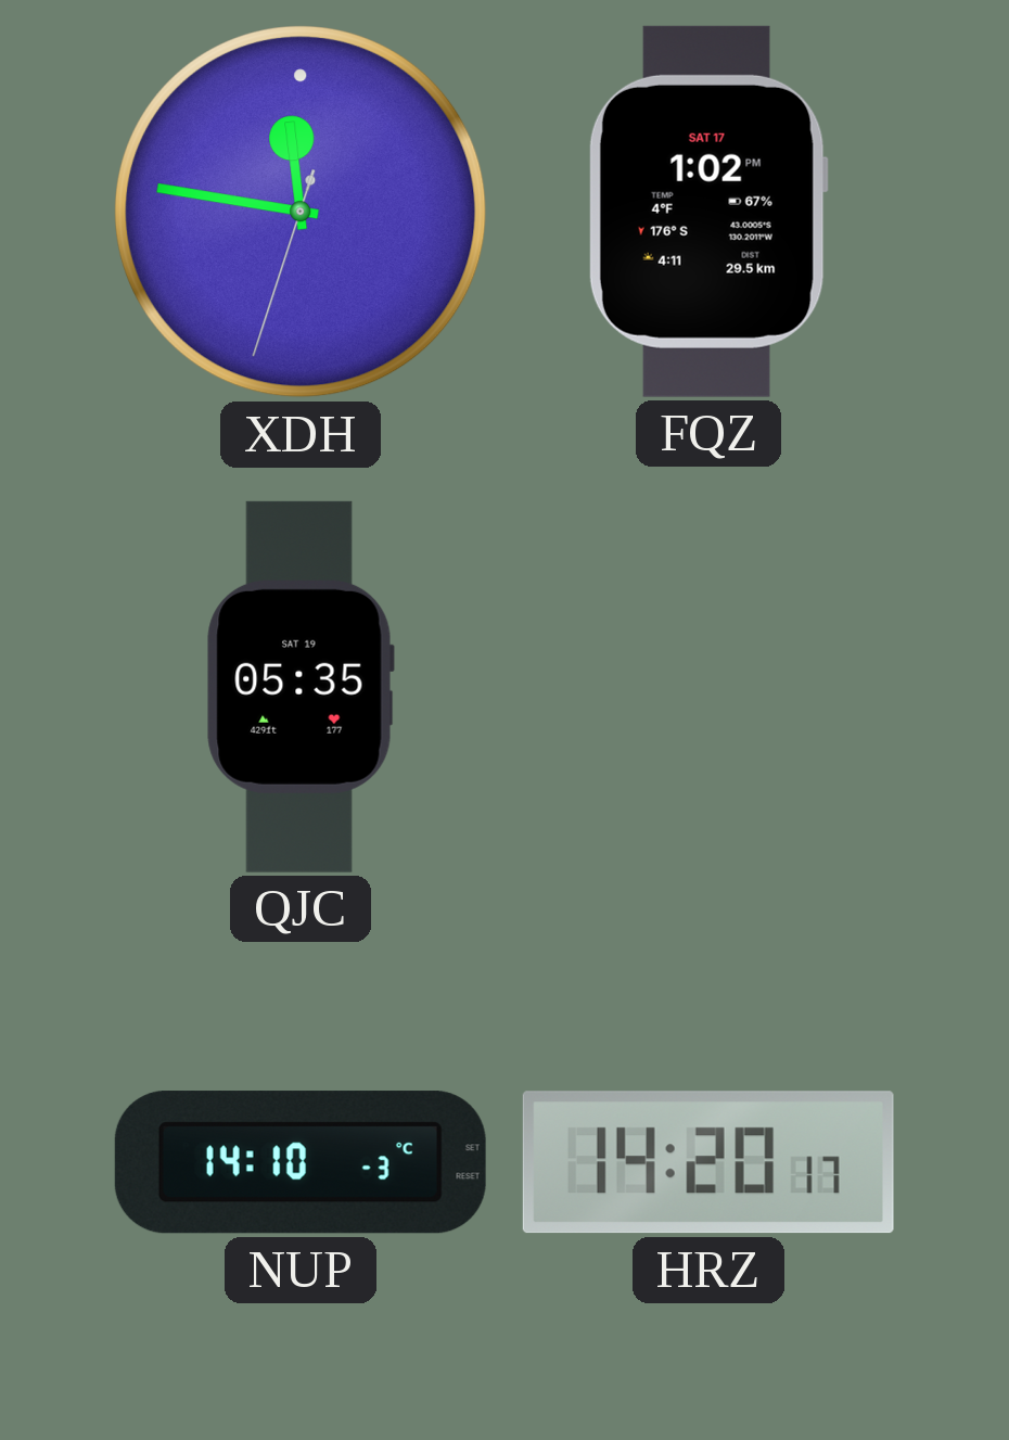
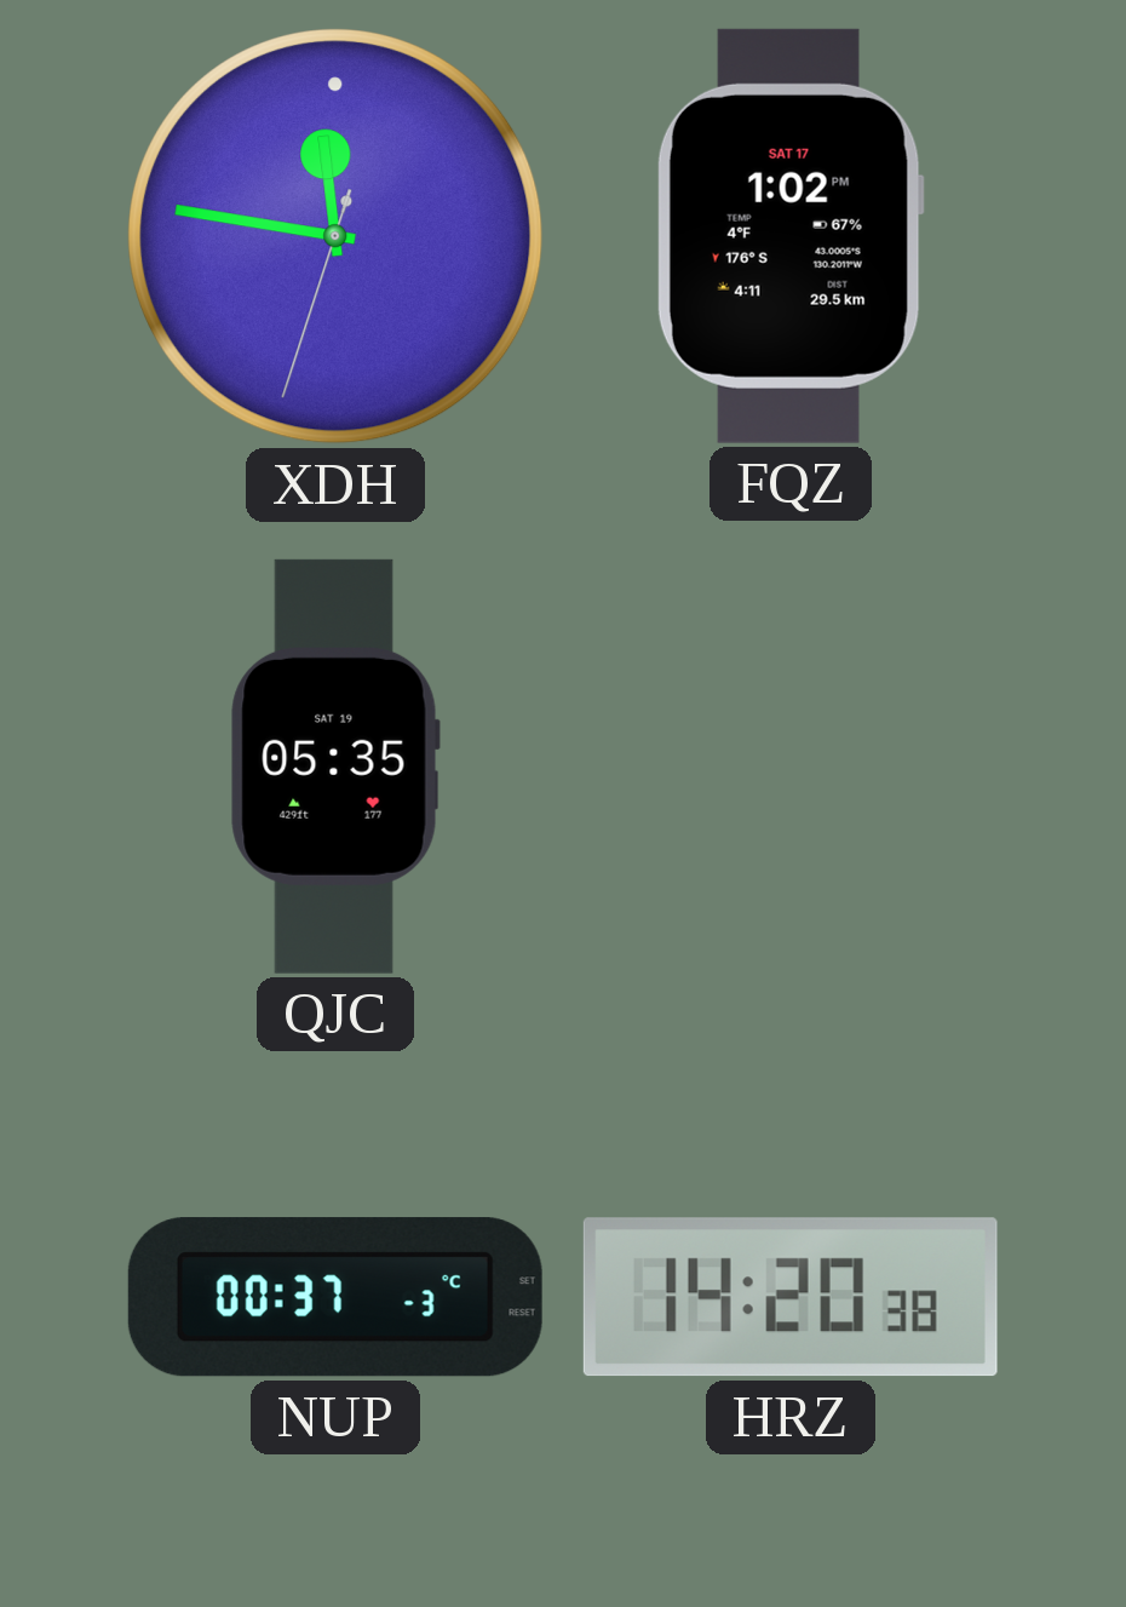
NUP: 14:10 -> 00:37
HRZ: 14:20:17 -> 14:20:38
